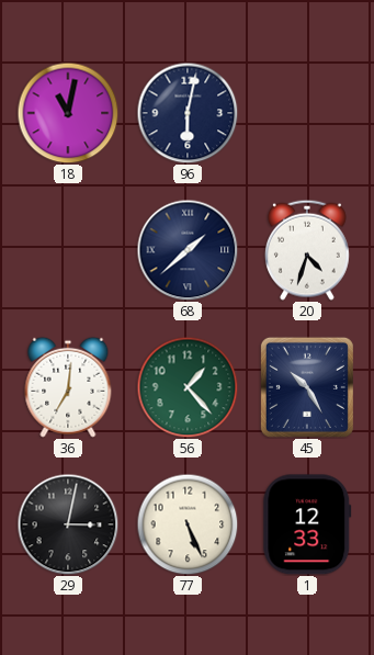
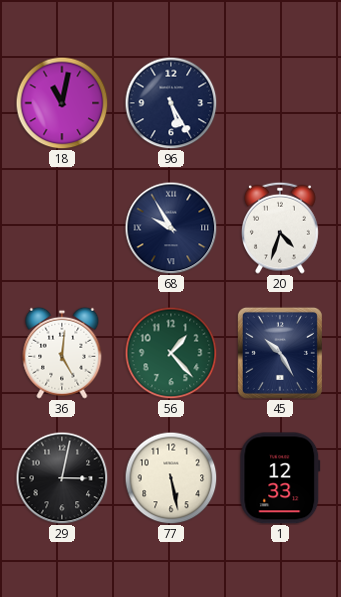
96: 6:02 -> 5:25
68: 1:38 -> 9:55
36: 7:01 -> 5:01
77: 5:26 -> 5:28
